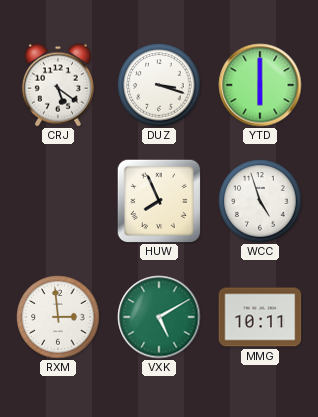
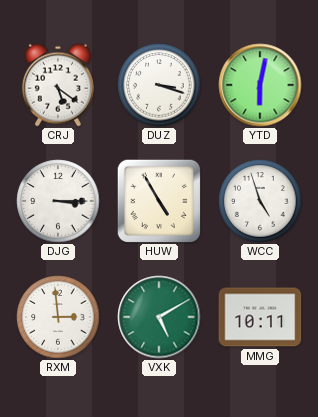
YTD: 6:00 -> 6:02
DJG: none -> 3:15
HUW: 7:56 -> 4:55
